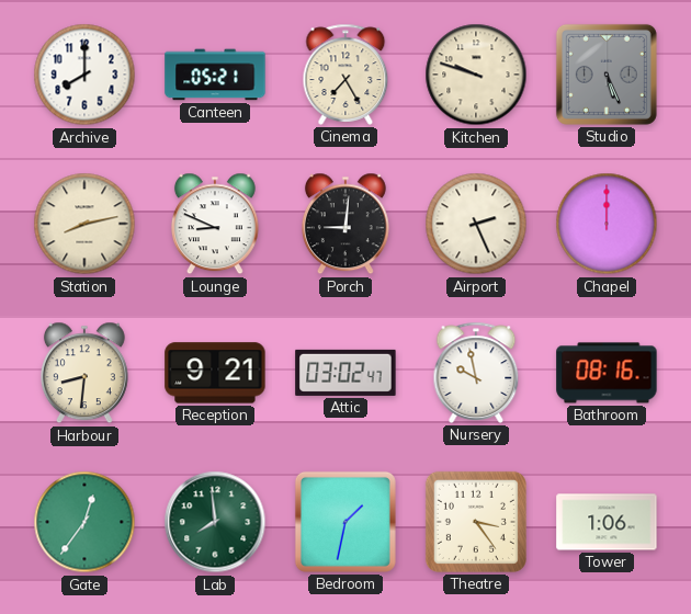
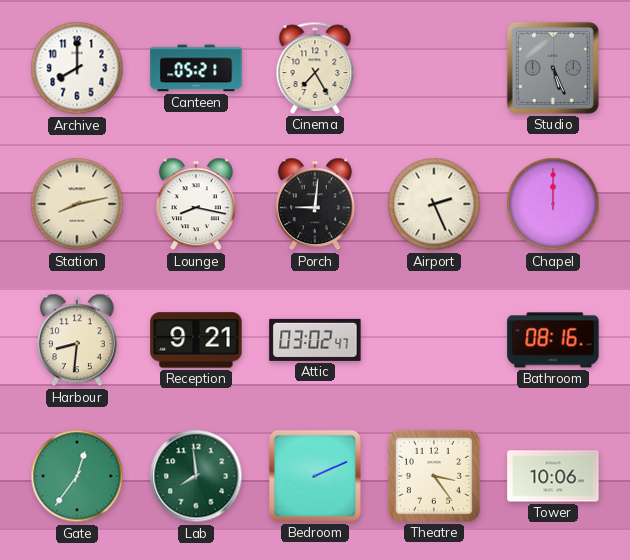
Kitchen: 9:48 -> none
Lounge: 8:49 -> 8:17
Nursery: 9:58 -> none
Bedroom: 1:32 -> 2:11
Tower: 1:06 -> 10:06
